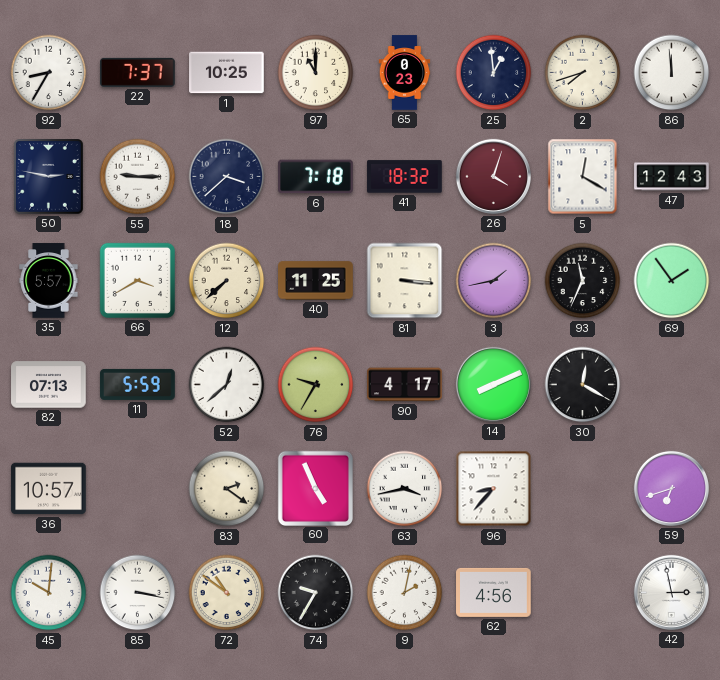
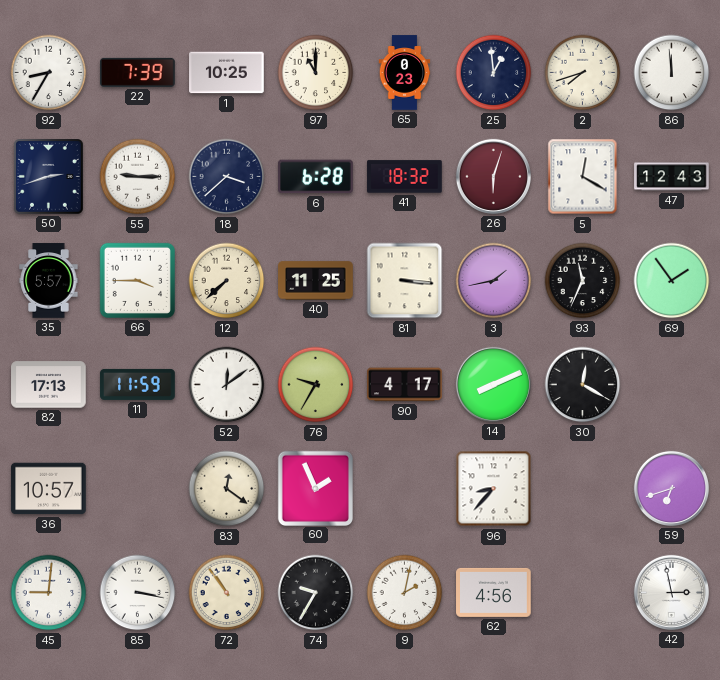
22: 7:37 -> 7:39
50: 2:47 -> 2:42
6: 7:18 -> 6:28
26: 4:03 -> 6:03
66: 3:40 -> 3:45
82: 07:13 -> 17:13
11: 5:59 -> 11:59
52: 12:38 -> 12:09
83: 2:21 -> 12:21
60: 4:56 -> 1:56
63: 3:43 -> none
45: 10:01 -> 9:01
72: 10:51 -> 10:54
